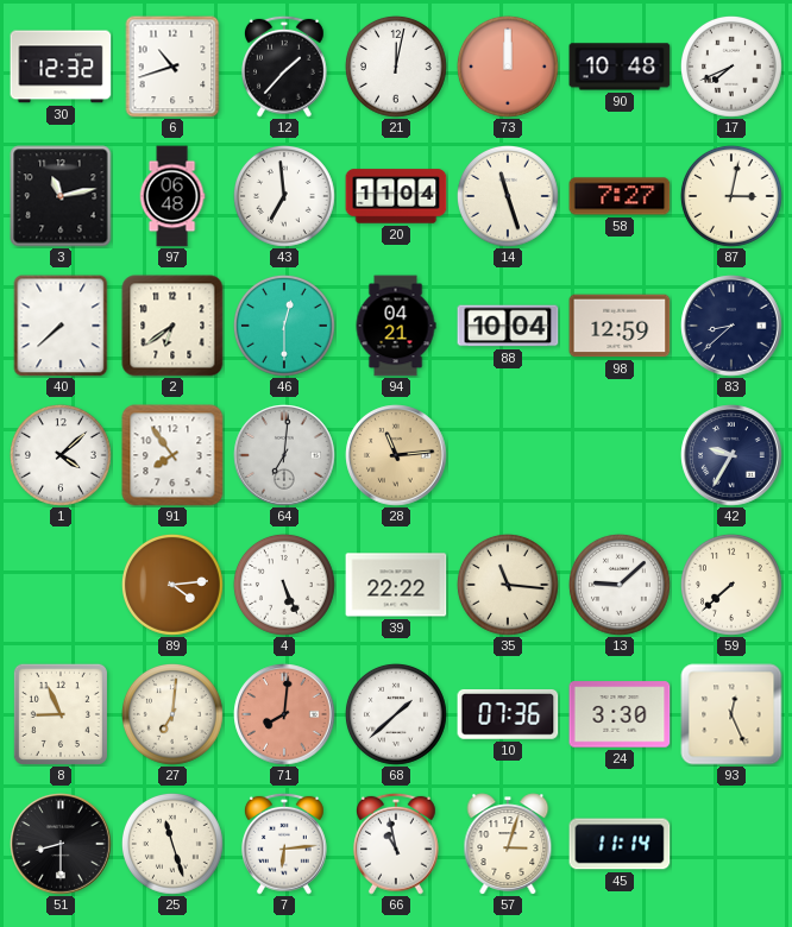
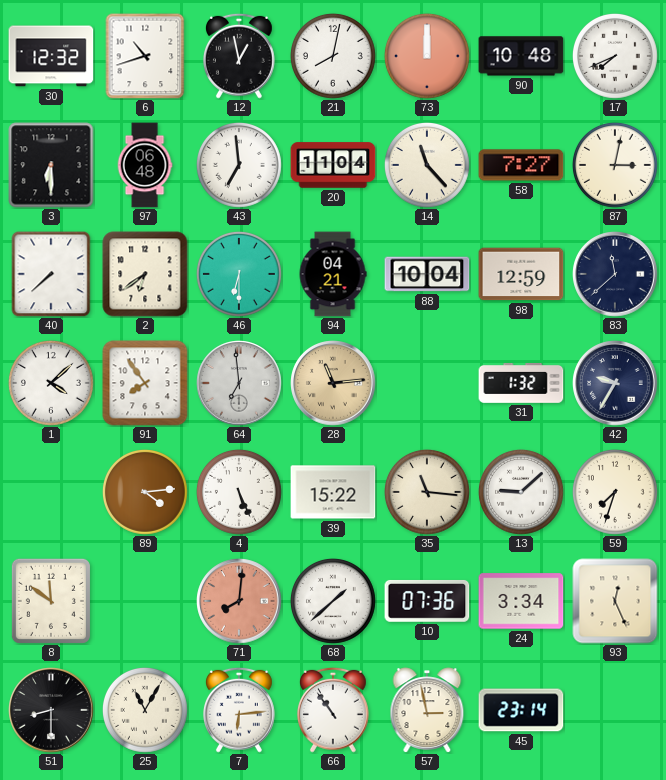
12: 1:37 -> 12:58
21: 12:02 -> 8:02
3: 11:13 -> 6:30
14: 11:27 -> 11:23
46: 12:30 -> 6:30
83: 8:38 -> 11:38
64: 7:01 -> 6:59
31: none -> 1:32
39: 22:22 -> 15:22
59: 7:38 -> 7:33
8: 8:56 -> 11:51
27: 7:01 -> none
24: 3:30 -> 3:34
25: 11:27 -> 11:05
66: 10:58 -> 10:54
57: 3:03 -> 2:58
45: 11:14 -> 23:14
